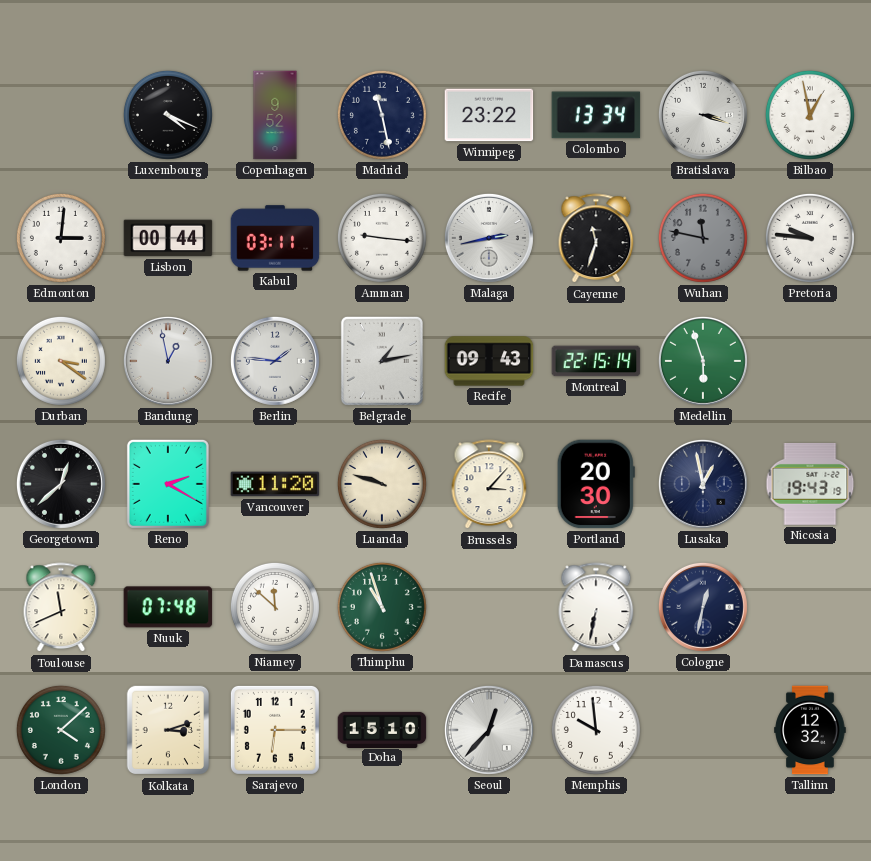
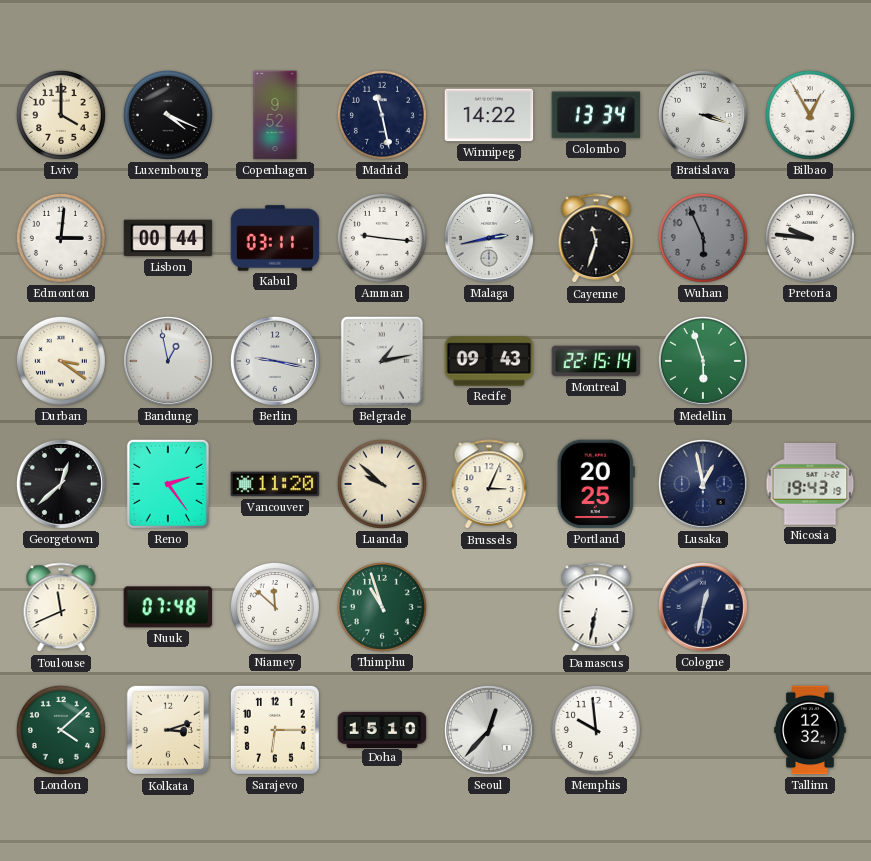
Lviv: none -> 4:00
Winnipeg: 23:22 -> 14:22
Bilbao: 12:58 -> 12:55
Wuhan: 11:47 -> 5:56
Berlin: 1:46 -> 9:17
Reno: 2:20 -> 2:24
Luanda: 9:48 -> 9:52
Brussels: 3:07 -> 3:04
Portland: 20:30 -> 20:25
